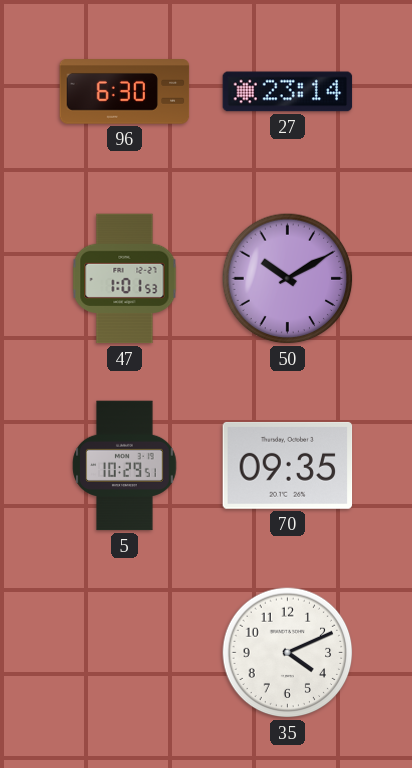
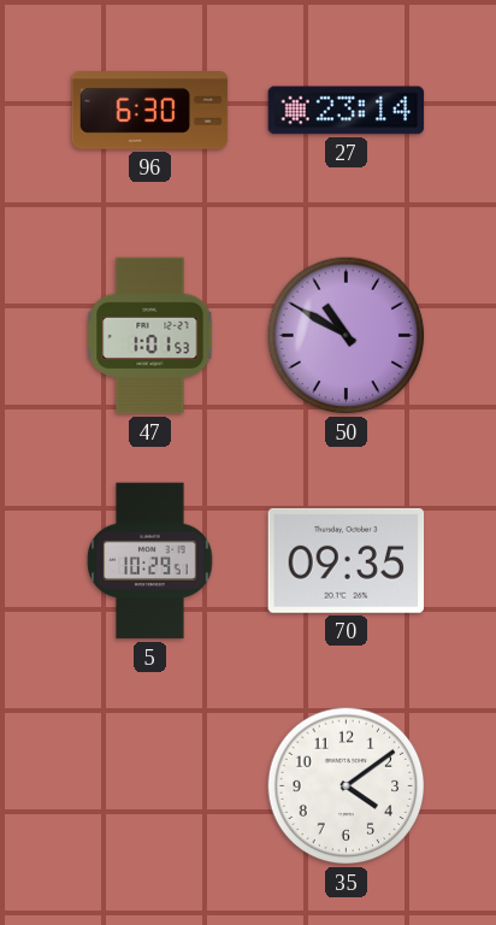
50: 10:10 -> 10:50
35: 4:11 -> 4:09
